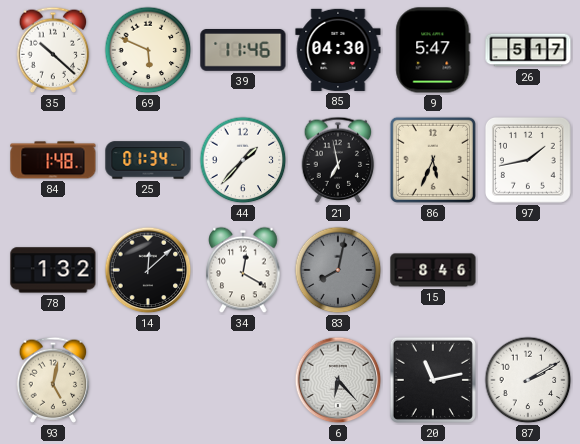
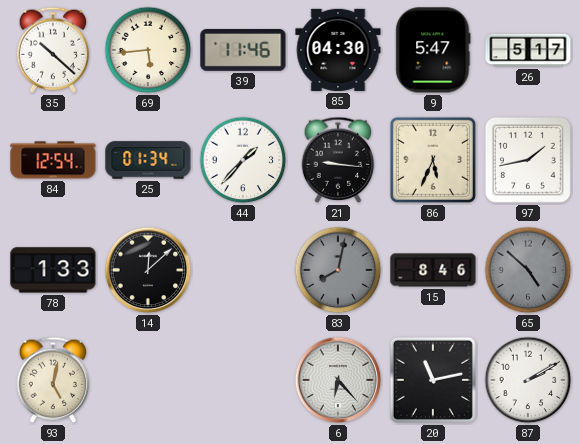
69: 5:49 -> 5:44
84: 1:48 -> 12:54
21: 6:58 -> 9:16
78: 1:32 -> 1:33
34: 12:20 -> none
65: none -> 4:52
